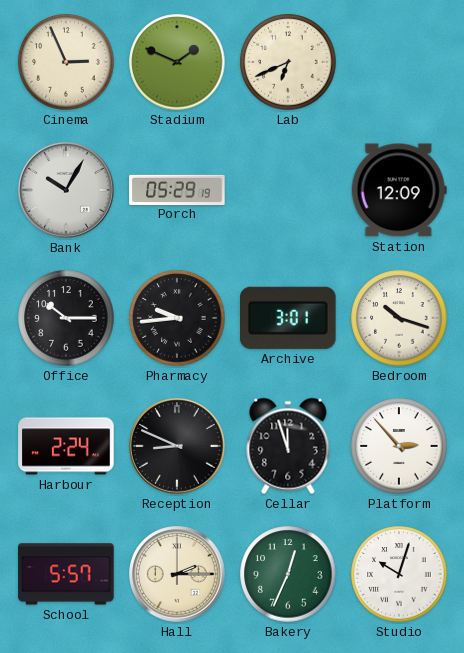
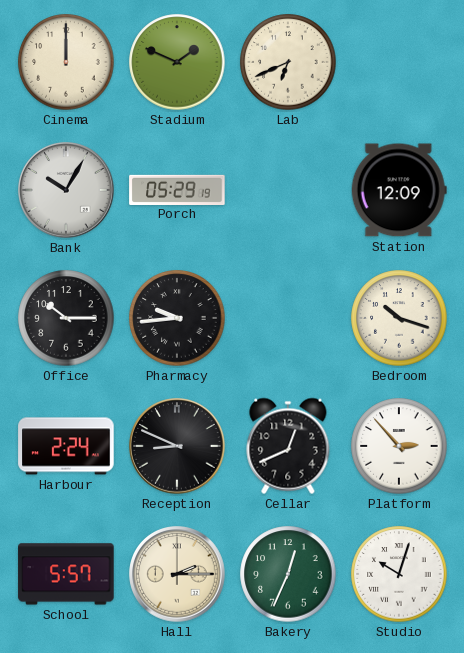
Cinema: 2:56 -> 12:00
Archive: 3:01 -> none
Cellar: 11:57 -> 12:41
